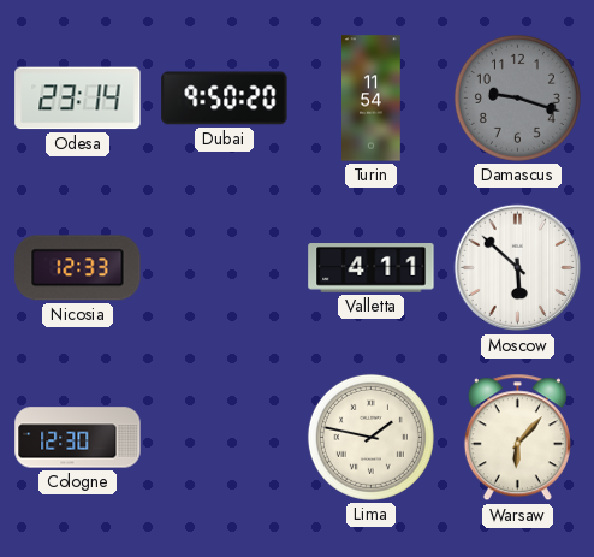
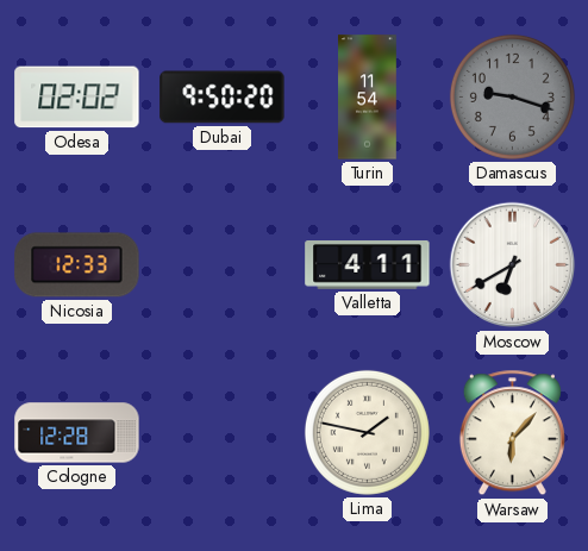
Odesa: 23:14 -> 02:02
Moscow: 5:52 -> 6:40
Cologne: 12:30 -> 12:28
